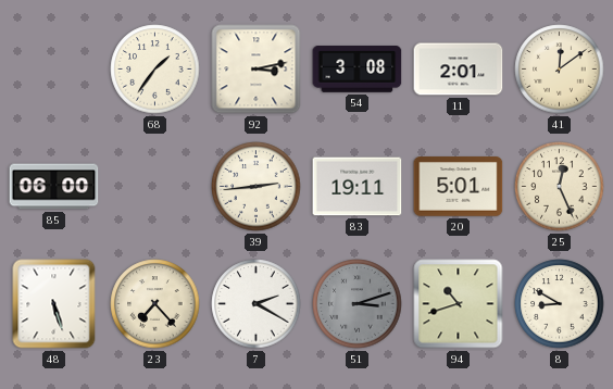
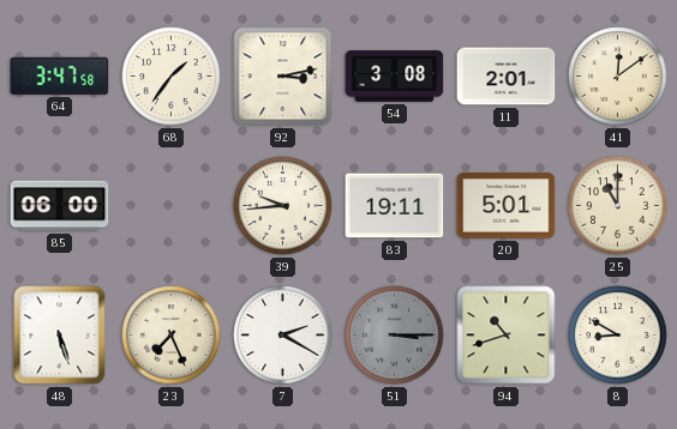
64: none -> 3:47
39: 2:44 -> 9:44
25: 12:26 -> 11:00
23: 7:23 -> 7:26
51: 3:12 -> 3:15
